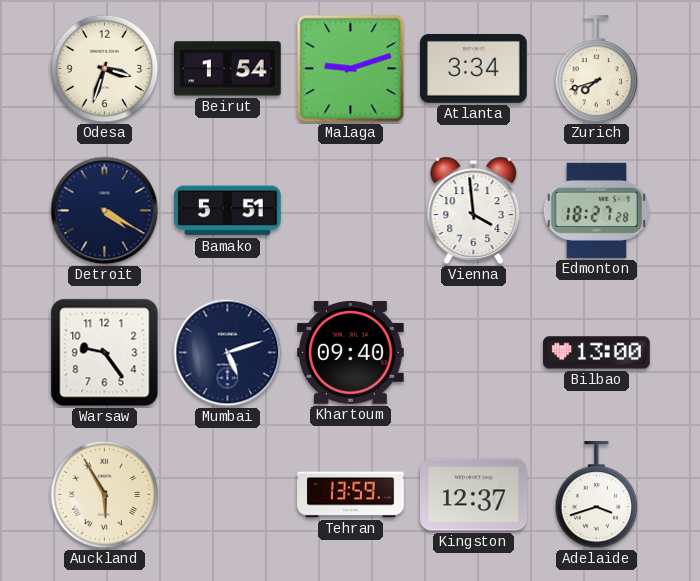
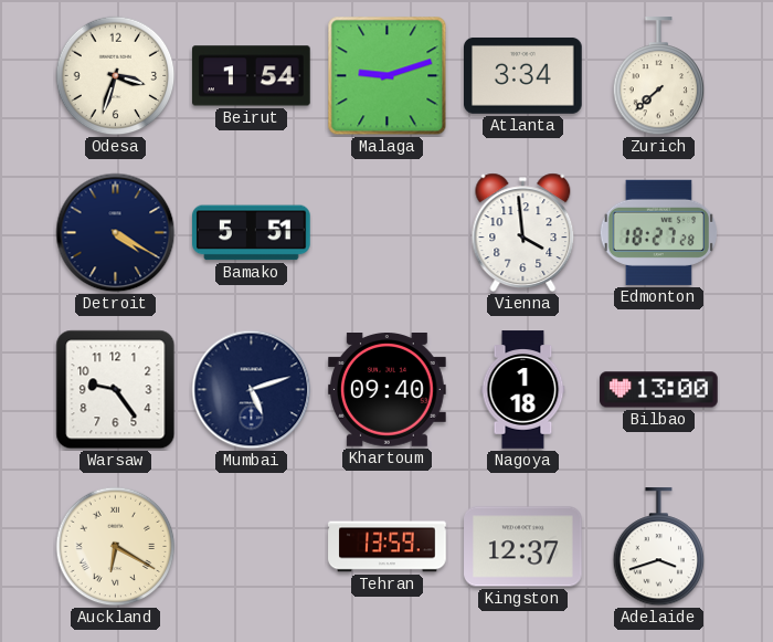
Zurich: 7:42 -> 7:38
Nagoya: none -> 1:18
Auckland: 5:55 -> 6:20
